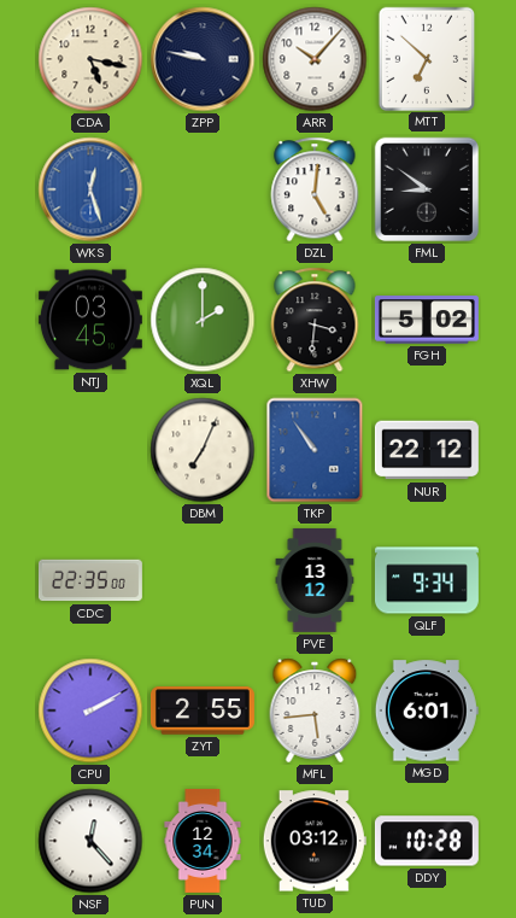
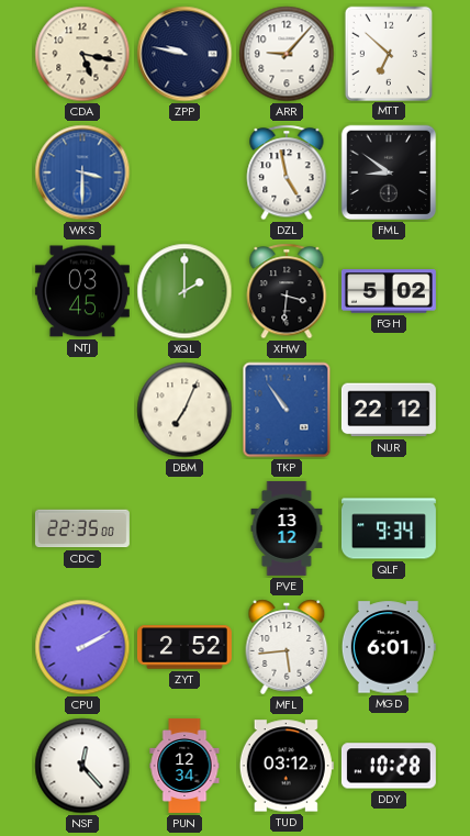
ARR: 10:07 -> 9:07
WKS: 12:27 -> 3:30
DZL: 5:01 -> 4:58
ZYT: 2:55 -> 2:52
